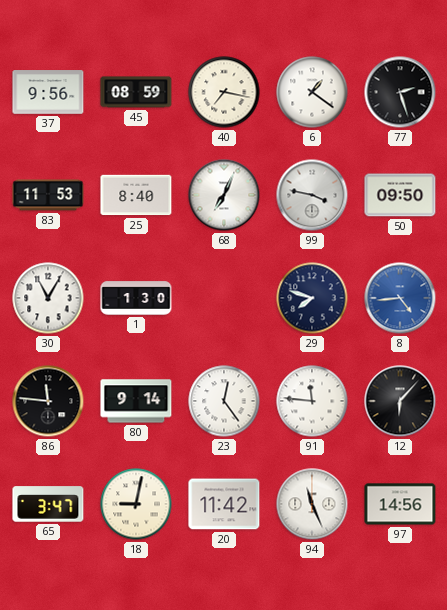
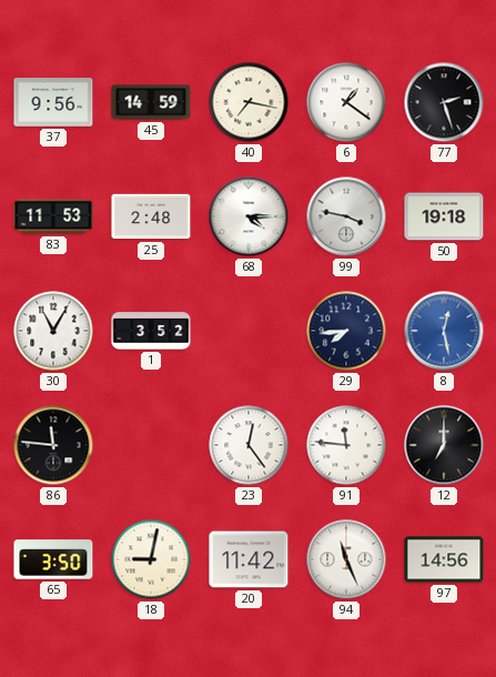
45: 08:59 -> 14:59
25: 8:40 -> 2:48
68: 7:04 -> 4:15
50: 09:50 -> 19:18
1: 1:30 -> 3:52
29: 7:48 -> 7:44
8: 4:44 -> 12:28
80: 9:14 -> none
12: 6:07 -> 7:00
65: 3:47 -> 3:50
